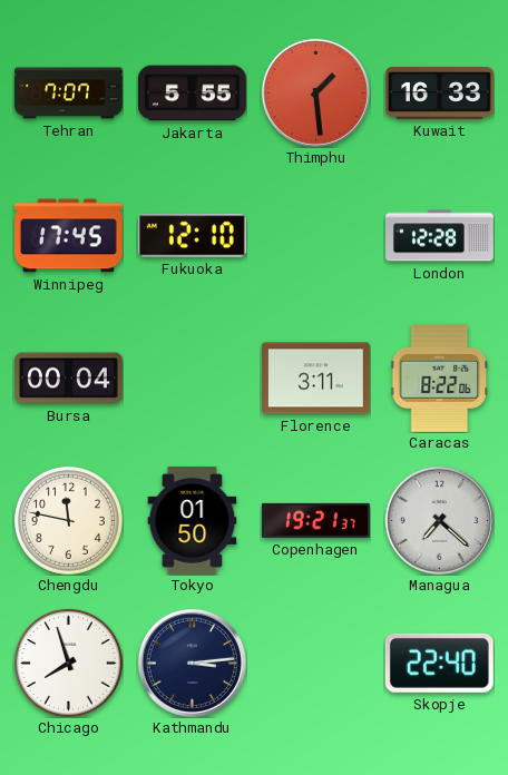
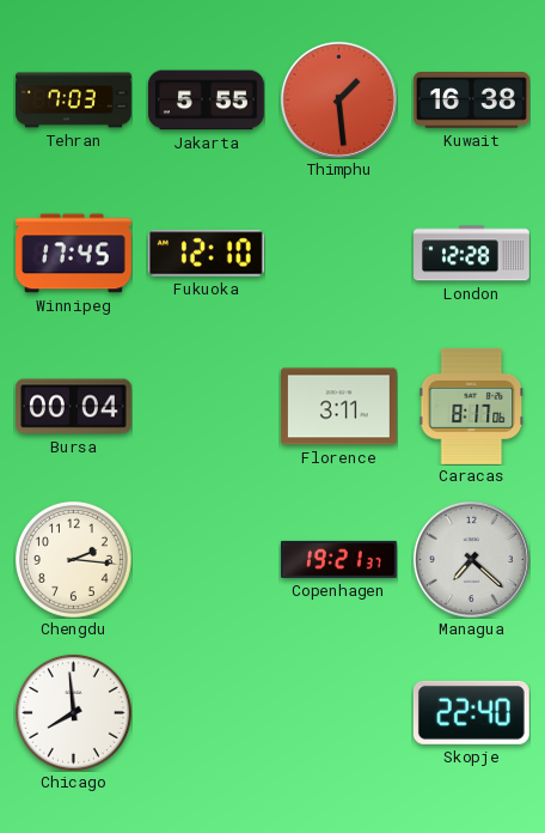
Tehran: 7:07 -> 7:03
Kuwait: 16:33 -> 16:38
Caracas: 8:22 -> 8:17
Chengdu: 11:47 -> 2:16
Tokyo: 01:50 -> none
Chicago: 7:57 -> 7:59
Kathmandu: 3:14 -> none
